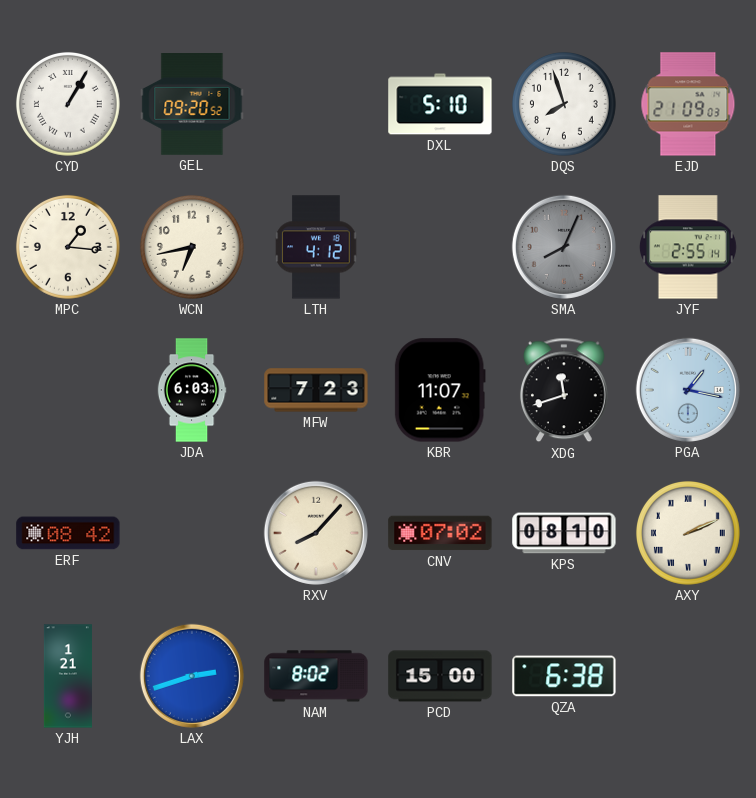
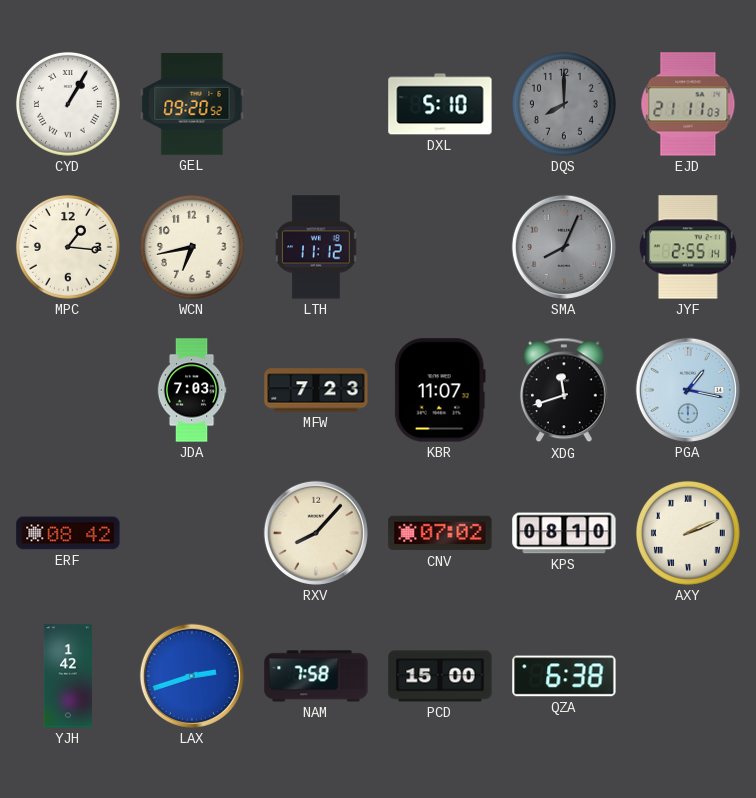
DQS: 7:57 -> 8:00
DQS dial: white -> grey
EJD: 21:09 -> 21:11
LTH: 4:12 -> 11:12
JDA: 6:03 -> 7:03
YJH: 1:21 -> 1:42
NAM: 8:02 -> 7:58
